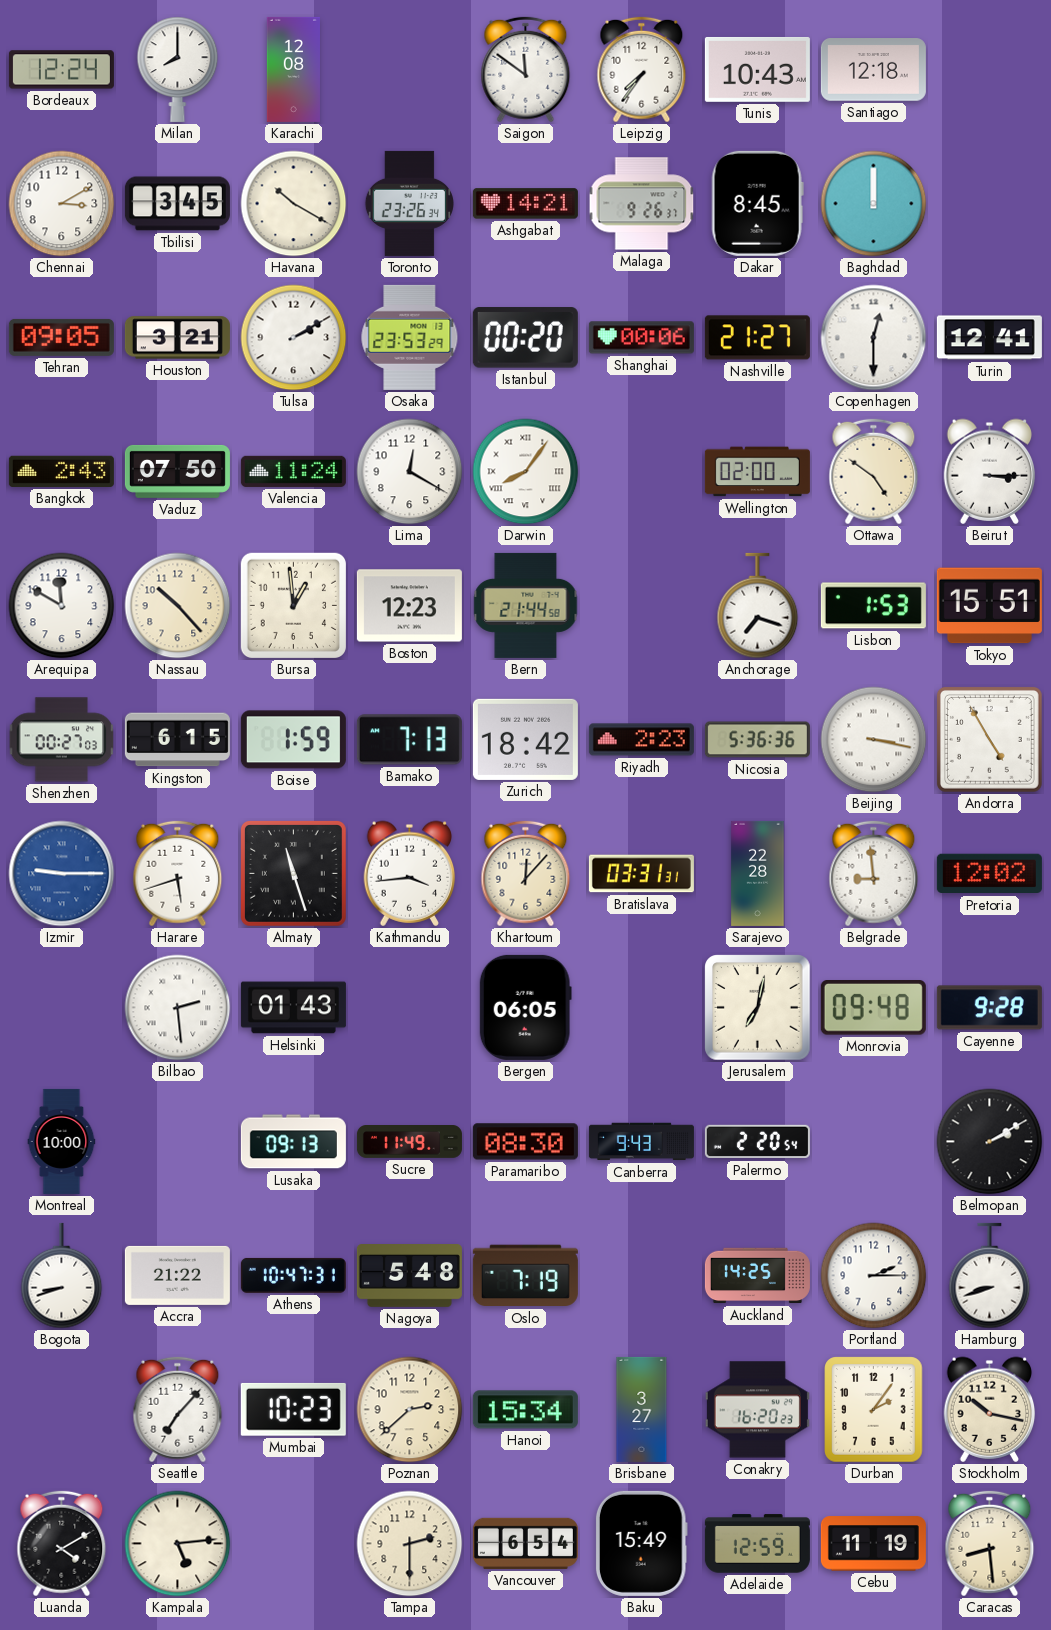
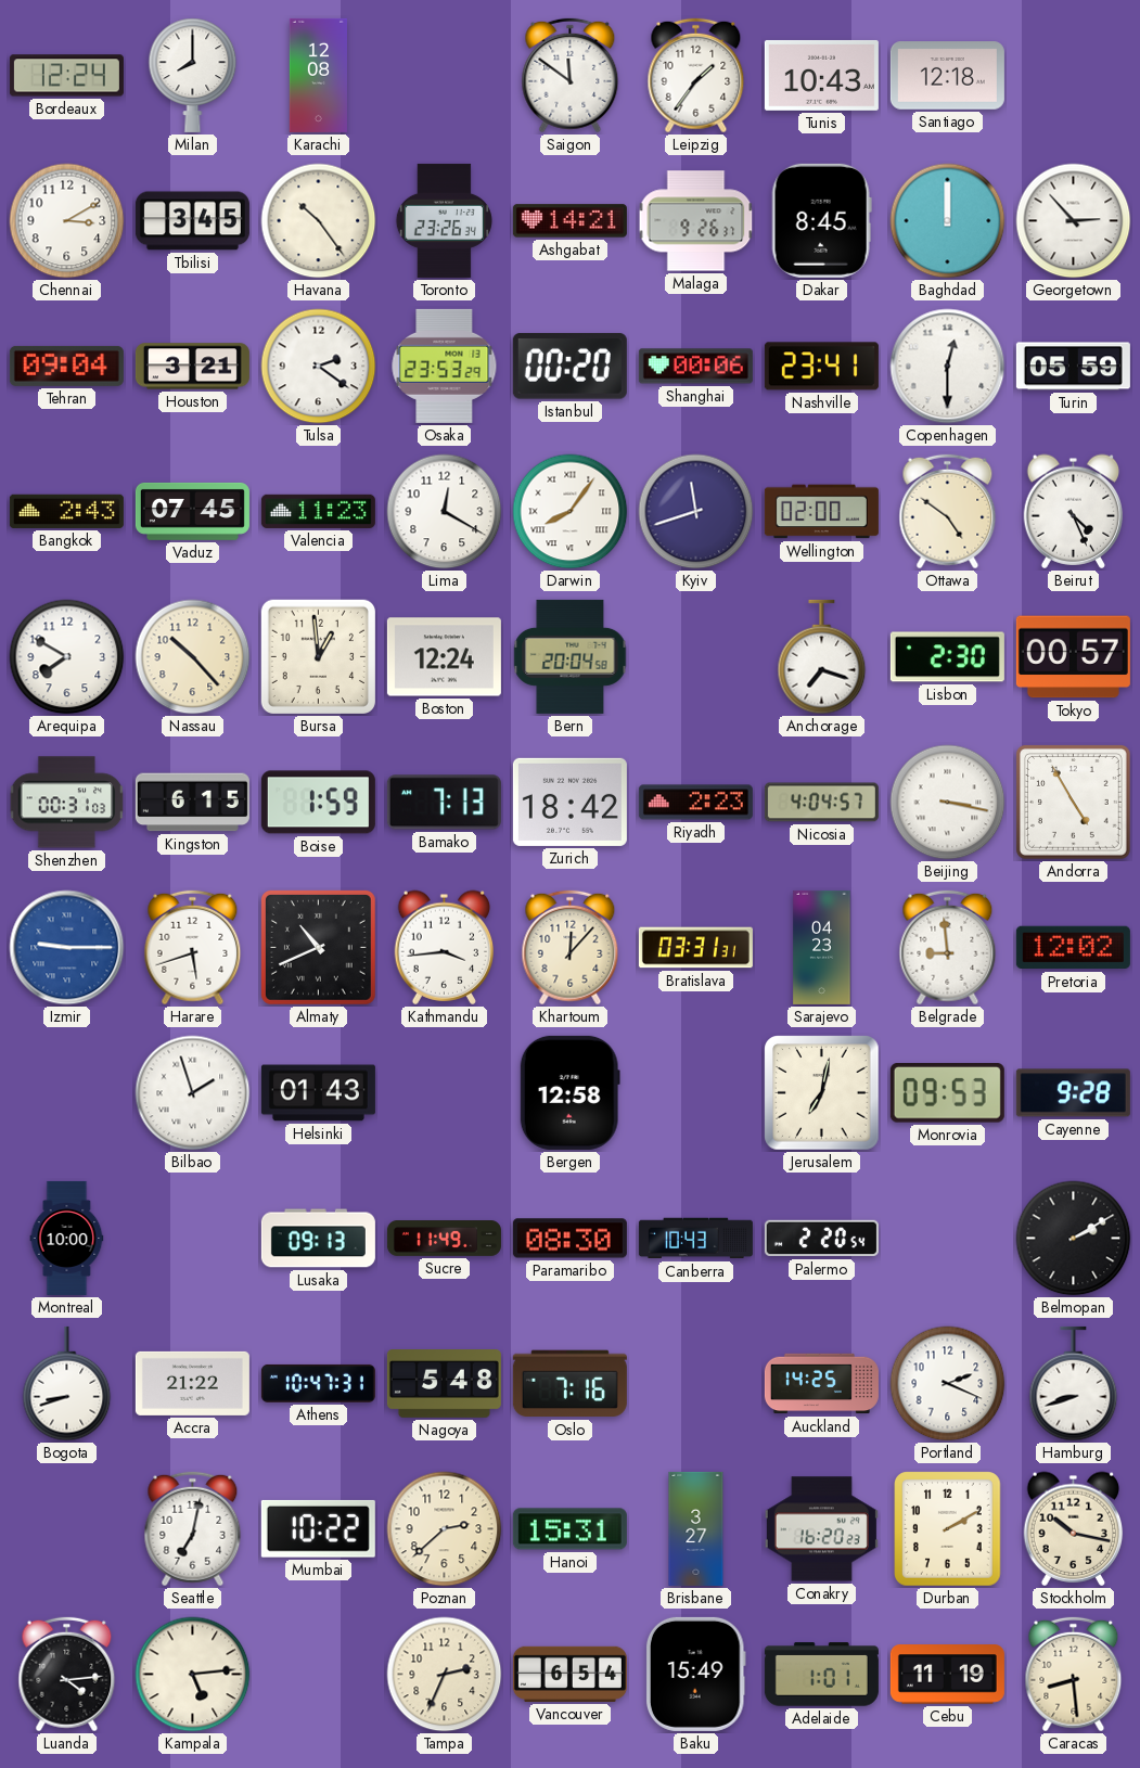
Leipzig: 7:36 -> 1:36
Havana: 10:20 -> 10:24
Georgetown: none -> 2:53
Tehran: 09:05 -> 09:04
Tulsa: 2:10 -> 2:21
Nashville: 21:27 -> 23:41
Turin: 12:41 -> 05:59
Vaduz: 07:50 -> 07:45
Valencia: 11:24 -> 11:23
Kyiv: none -> 11:42
Beirut: 3:15 -> 4:26
Arequipa: 11:50 -> 7:50
Boston: 12:23 -> 12:24
Bern: 21:44 -> 20:04
Lisbon: 1:53 -> 2:30
Tokyo: 15:51 -> 00:57
Shenzhen: 00:27 -> 00:31
Nicosia: 5:36 -> 4:04
Almaty: 11:27 -> 10:41
Sarajevo: 22:28 -> 04:23
Bilbao: 2:29 -> 1:57
Bergen: 06:05 -> 12:58
Monrovia: 09:48 -> 09:53
Canberra: 9:43 -> 10:43
Oslo: 7:19 -> 7:16
Portland: 2:15 -> 2:19
Seattle: 7:07 -> 7:02
Mumbai: 10:23 -> 10:22
Hanoi: 15:34 -> 15:31
Durban: 2:06 -> 2:10
Luanda: 4:10 -> 4:14
Tampa: 2:30 -> 2:34
Adelaide: 12:59 -> 1:01
